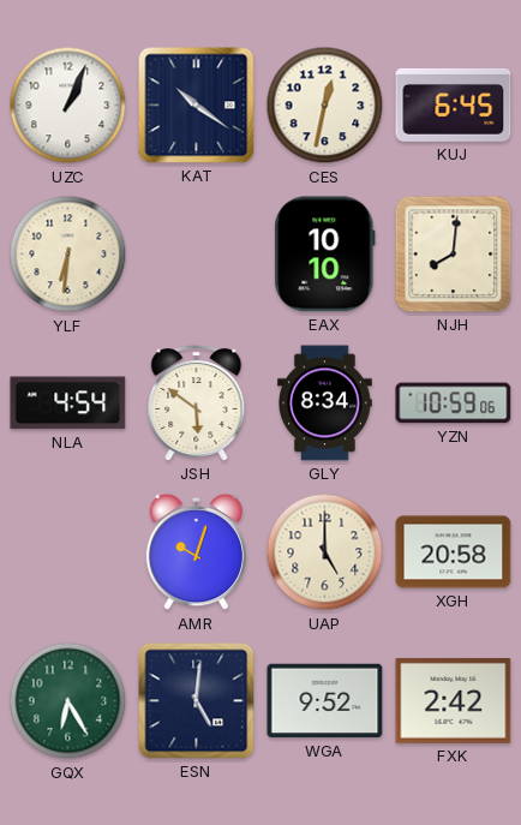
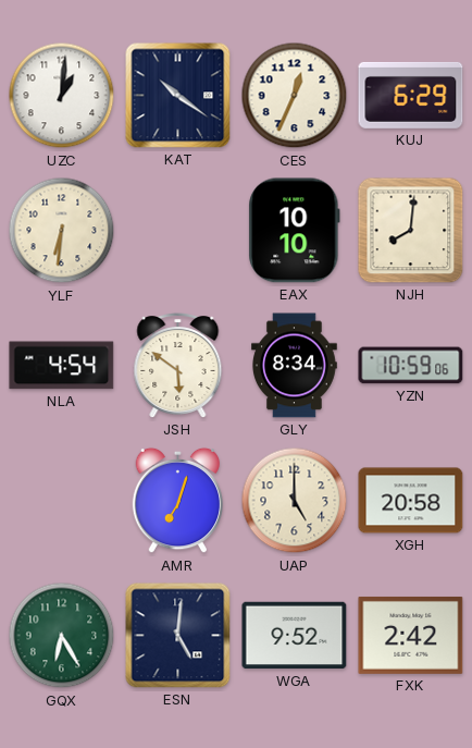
UZC: 1:04 -> 1:01
CES: 12:32 -> 12:34
KUJ: 6:45 -> 6:29
AMR: 10:03 -> 7:03
